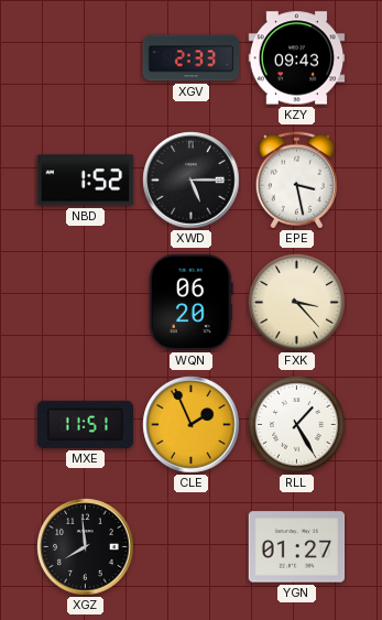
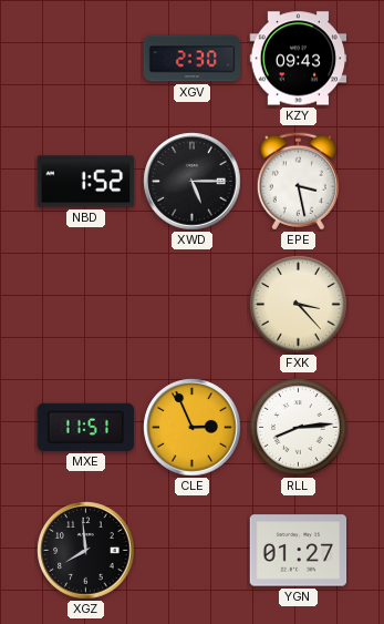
XGV: 2:33 -> 2:30
WQN: 06:20 -> none
CLE: 1:56 -> 2:56
RLL: 1:25 -> 8:14
